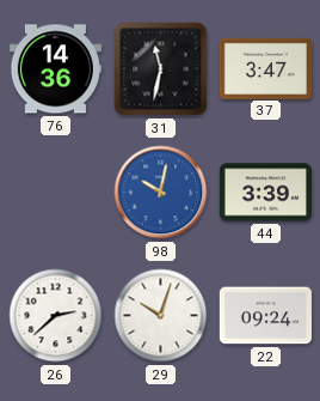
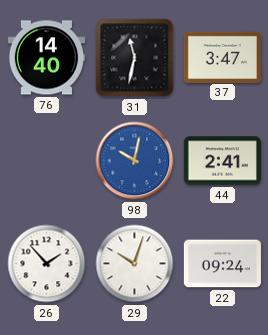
76: 14:36 -> 14:40
44: 3:39 -> 2:41
26: 2:38 -> 1:53
